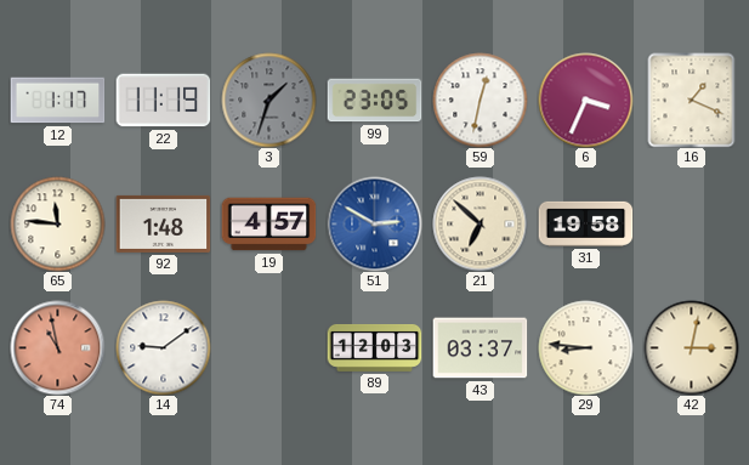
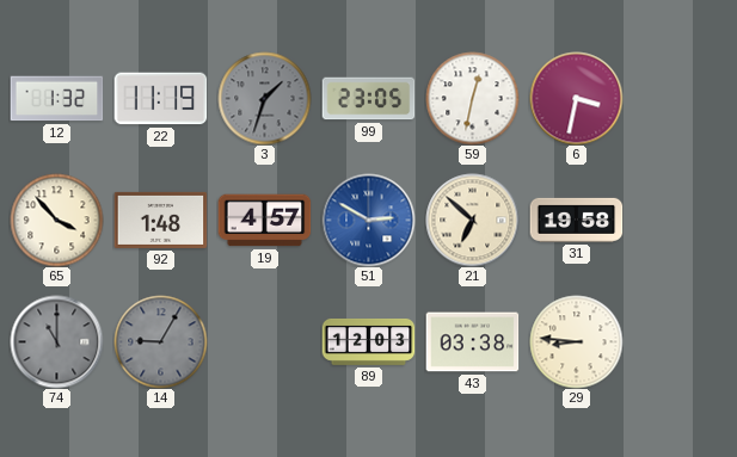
12: 1:17 -> 1:32
6: 3:34 -> 3:32
16: 1:19 -> none
65: 11:46 -> 3:53
74: 10:58 -> 11:00
74 dial: salmon -> grey
14: 9:09 -> 9:05
14 dial: white -> grey
43: 03:37 -> 03:38
42: 3:02 -> none
